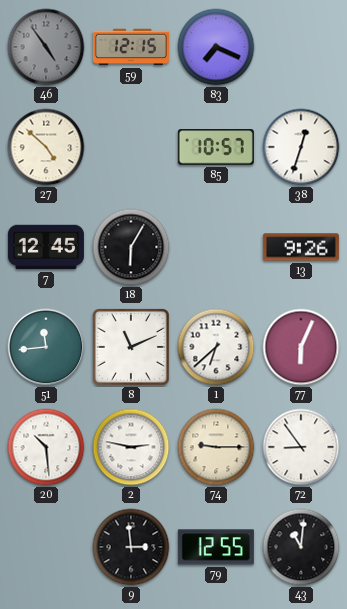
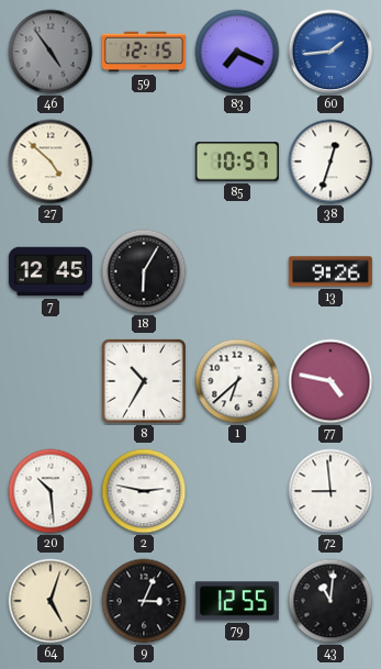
60: none -> 1:44
51: 11:44 -> none
8: 11:11 -> 10:35
77: 6:04 -> 4:47
74: 9:15 -> none
72: 8:54 -> 8:59
64: none -> 5:03
9: 2:59 -> 3:04
